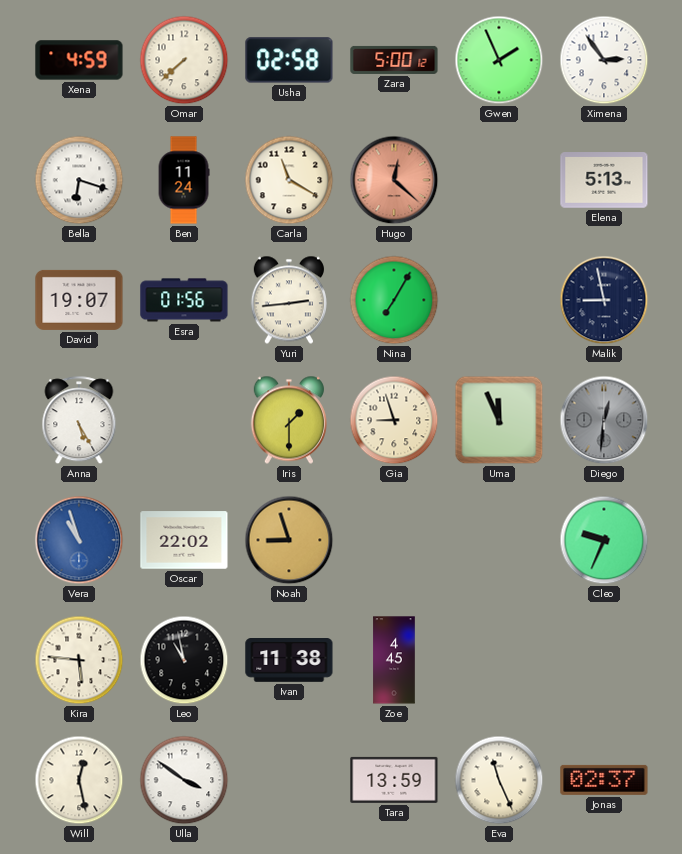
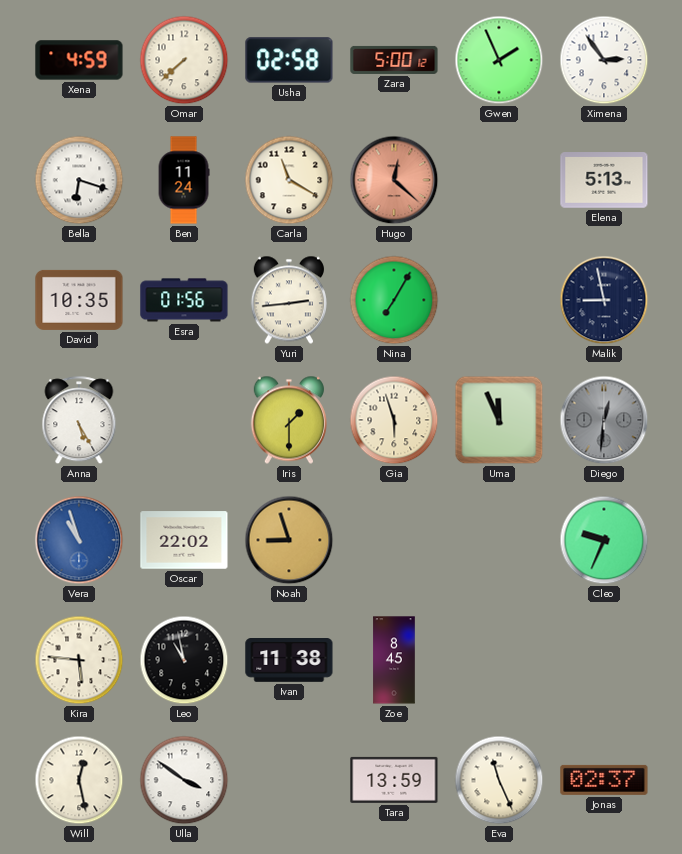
David: 19:07 -> 10:35
Gia: 8:57 -> 5:57
Zoe: 4:45 -> 8:45
